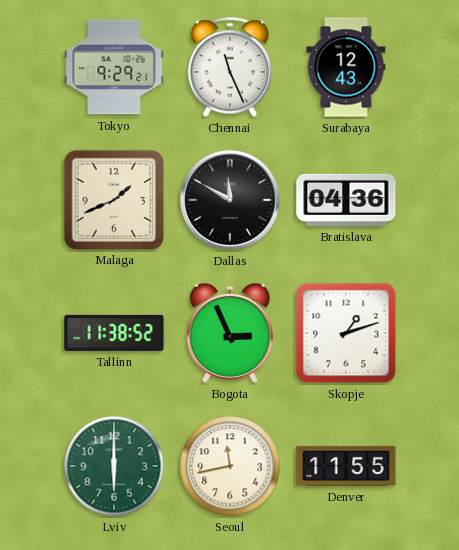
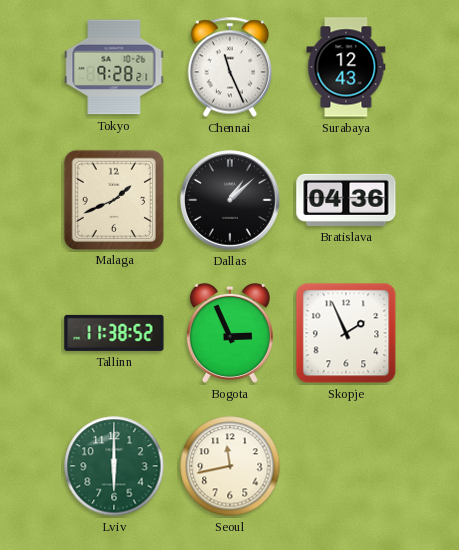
Tokyo: 9:29 -> 9:28
Dallas: 11:50 -> 1:08
Skopje: 1:12 -> 1:56
Denver: 11:55 -> none
